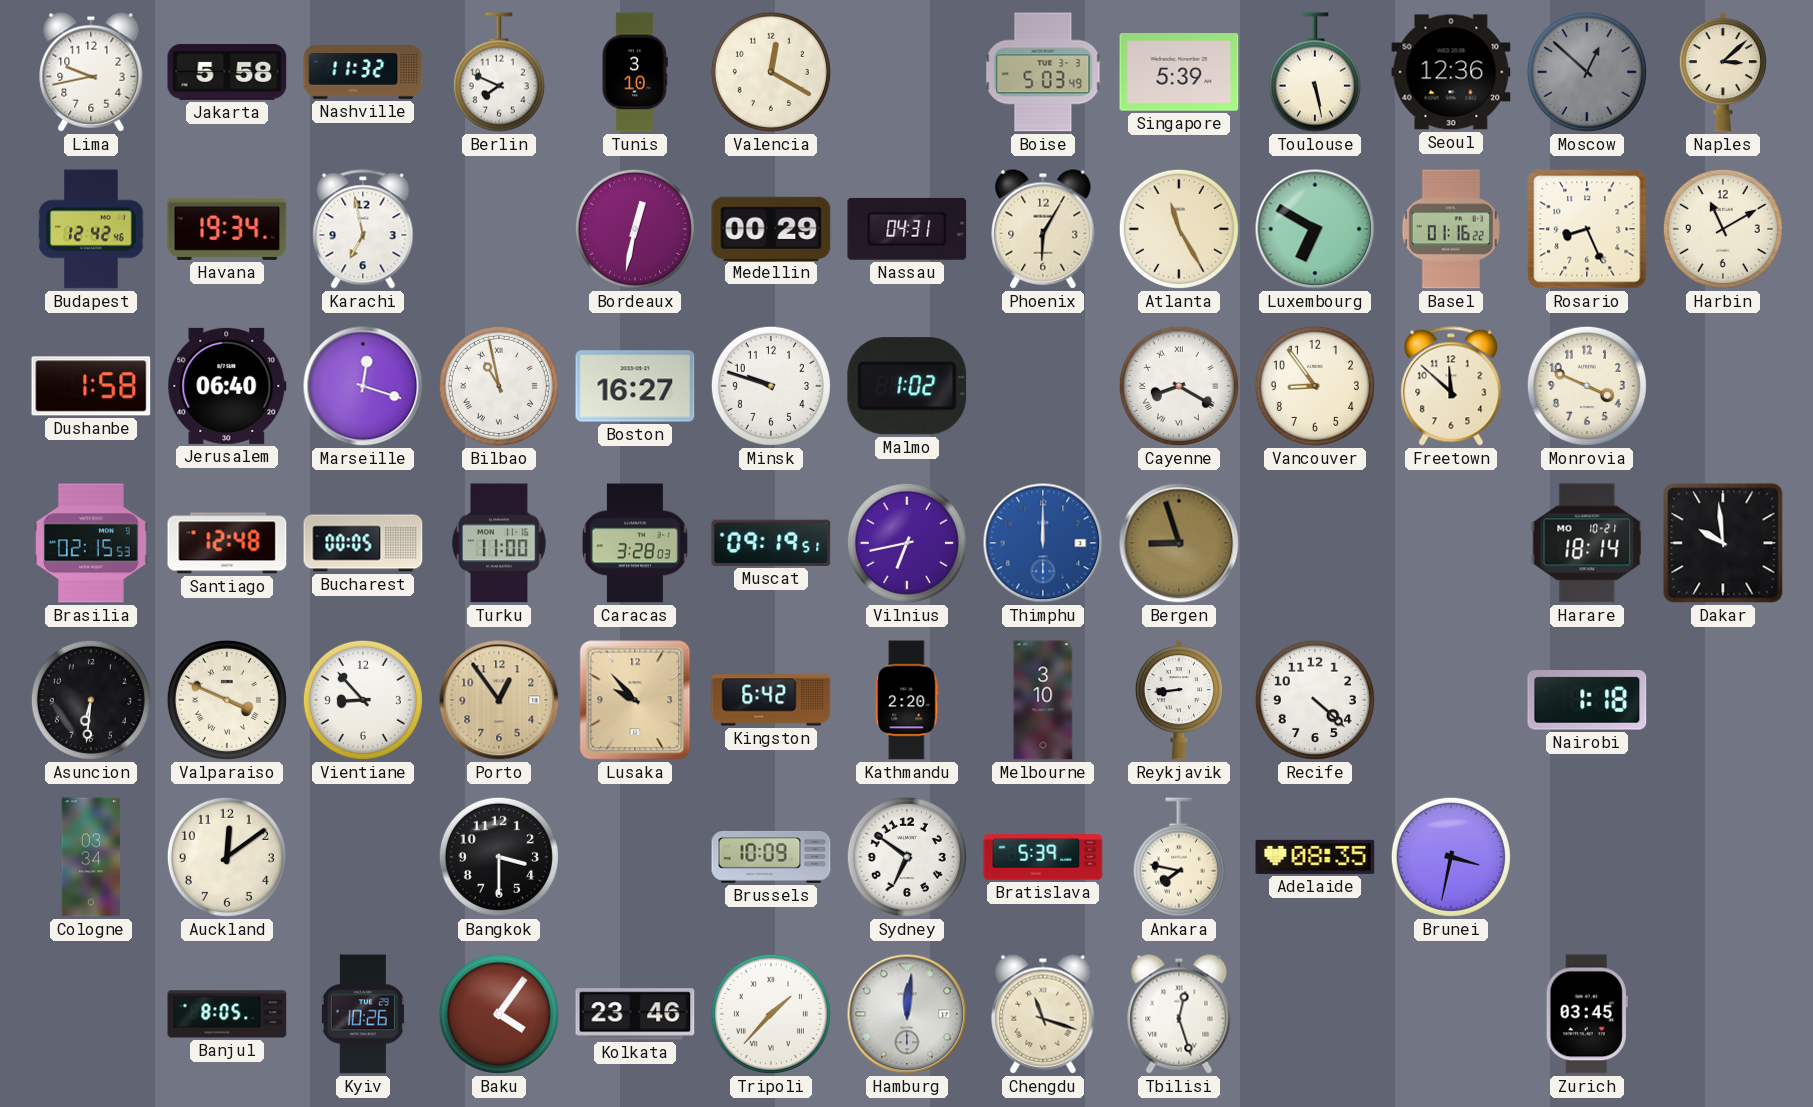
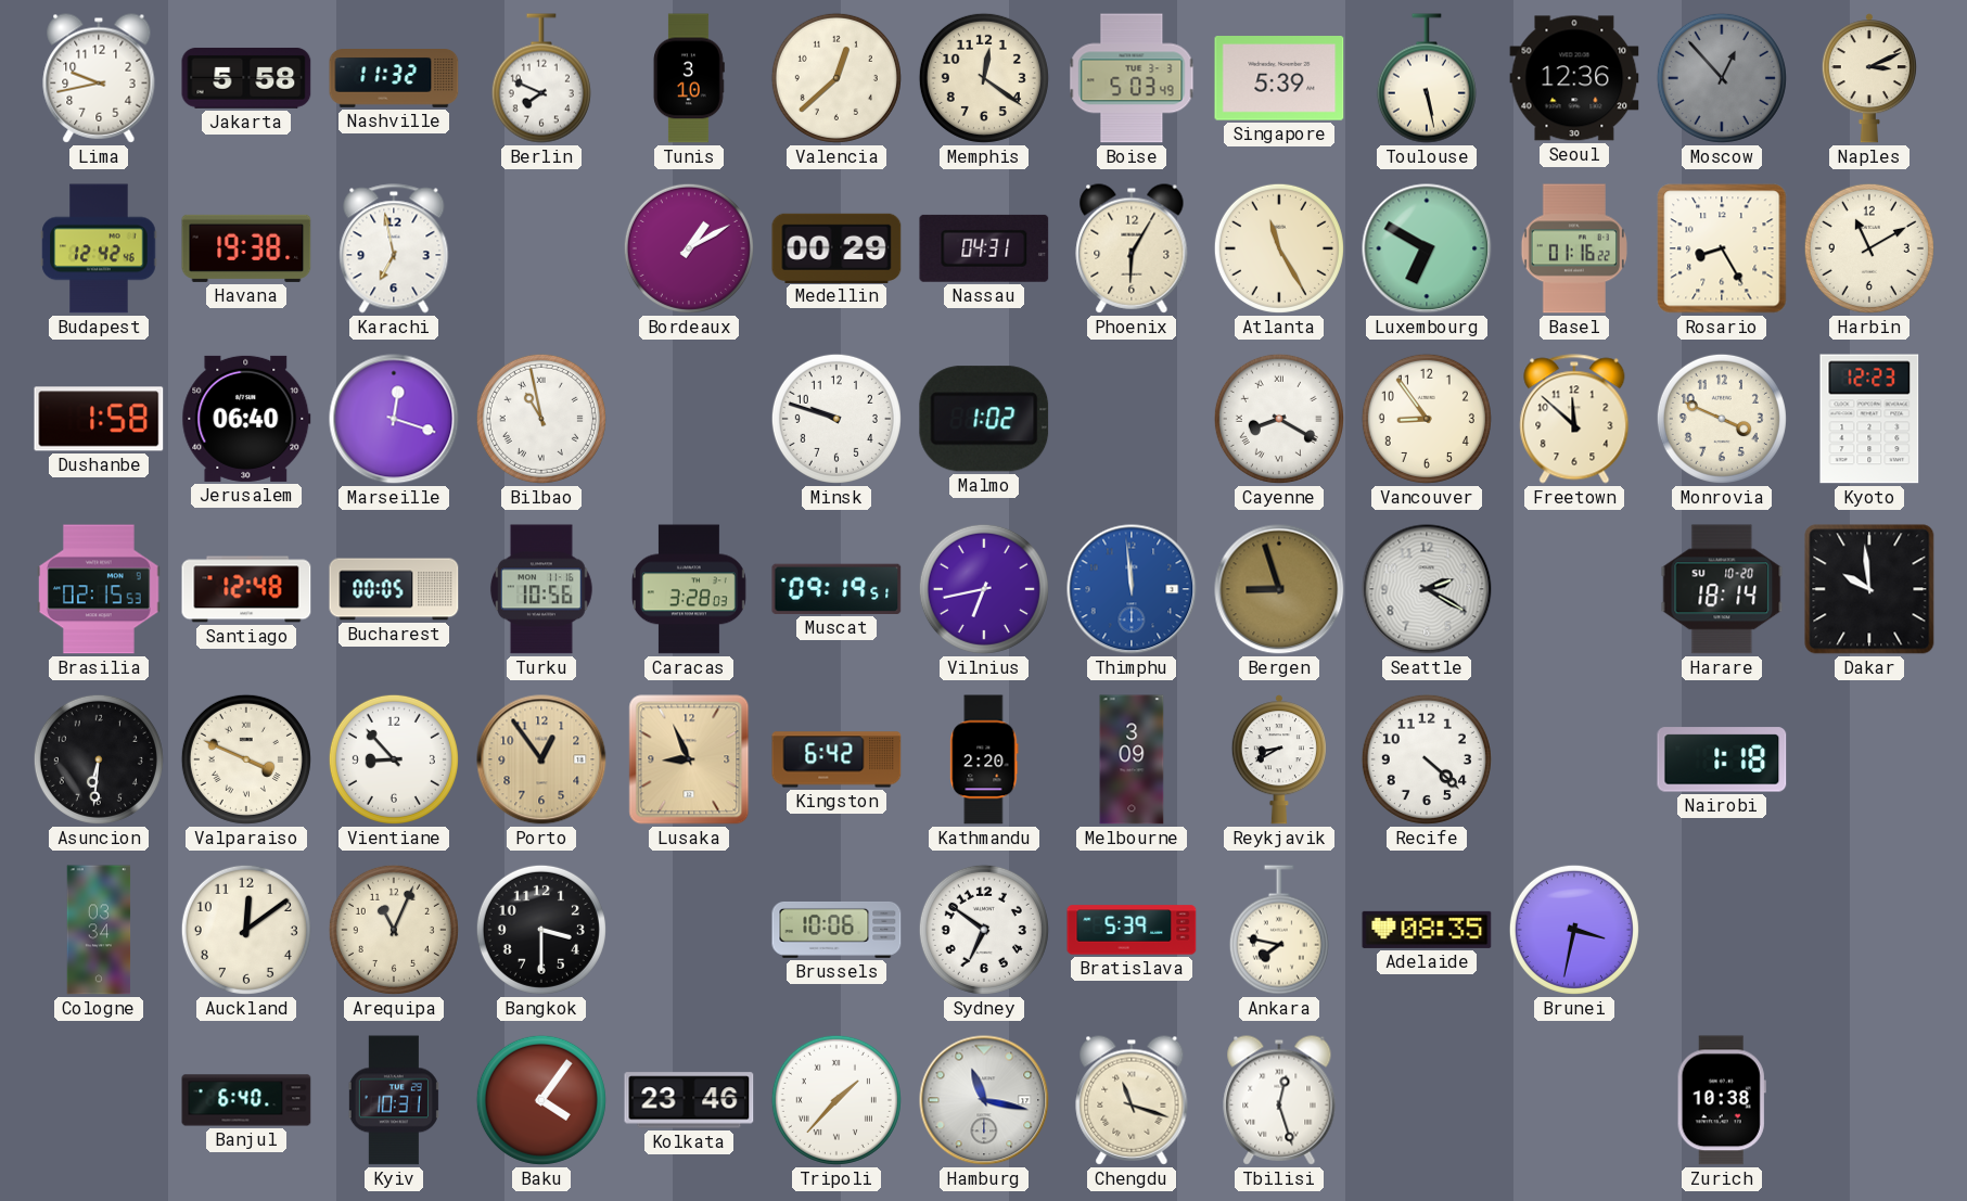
Valencia: 12:20 -> 12:38
Memphis: none -> 12:21
Moscow: 12:52 -> 12:53
Naples: 3:08 -> 3:11
Havana: 19:34 -> 19:38
Bordeaux: 12:32 -> 1:10
Rosario: 8:26 -> 8:25
Boston: 16:27 -> none
Kyoto: none -> 12:23
Turku: 11:00 -> 10:56
Thimphu: 12:00 -> 11:59
Seattle: none -> 2:20
Harare date: MO 10-21 -> SU 10-20
Lusaka: 9:53 -> 8:56
Melbourne: 3:10 -> 3:09
Reykjavik: 8:44 -> 8:40
Arequipa: none -> 11:04
Brussels: 10:09 -> 10:06
Banjul: 8:05 -> 6:40
Kyiv: 10:26 -> 10:31
Hamburg: 12:01 -> 11:17
Zurich: 03:45 -> 10:38
